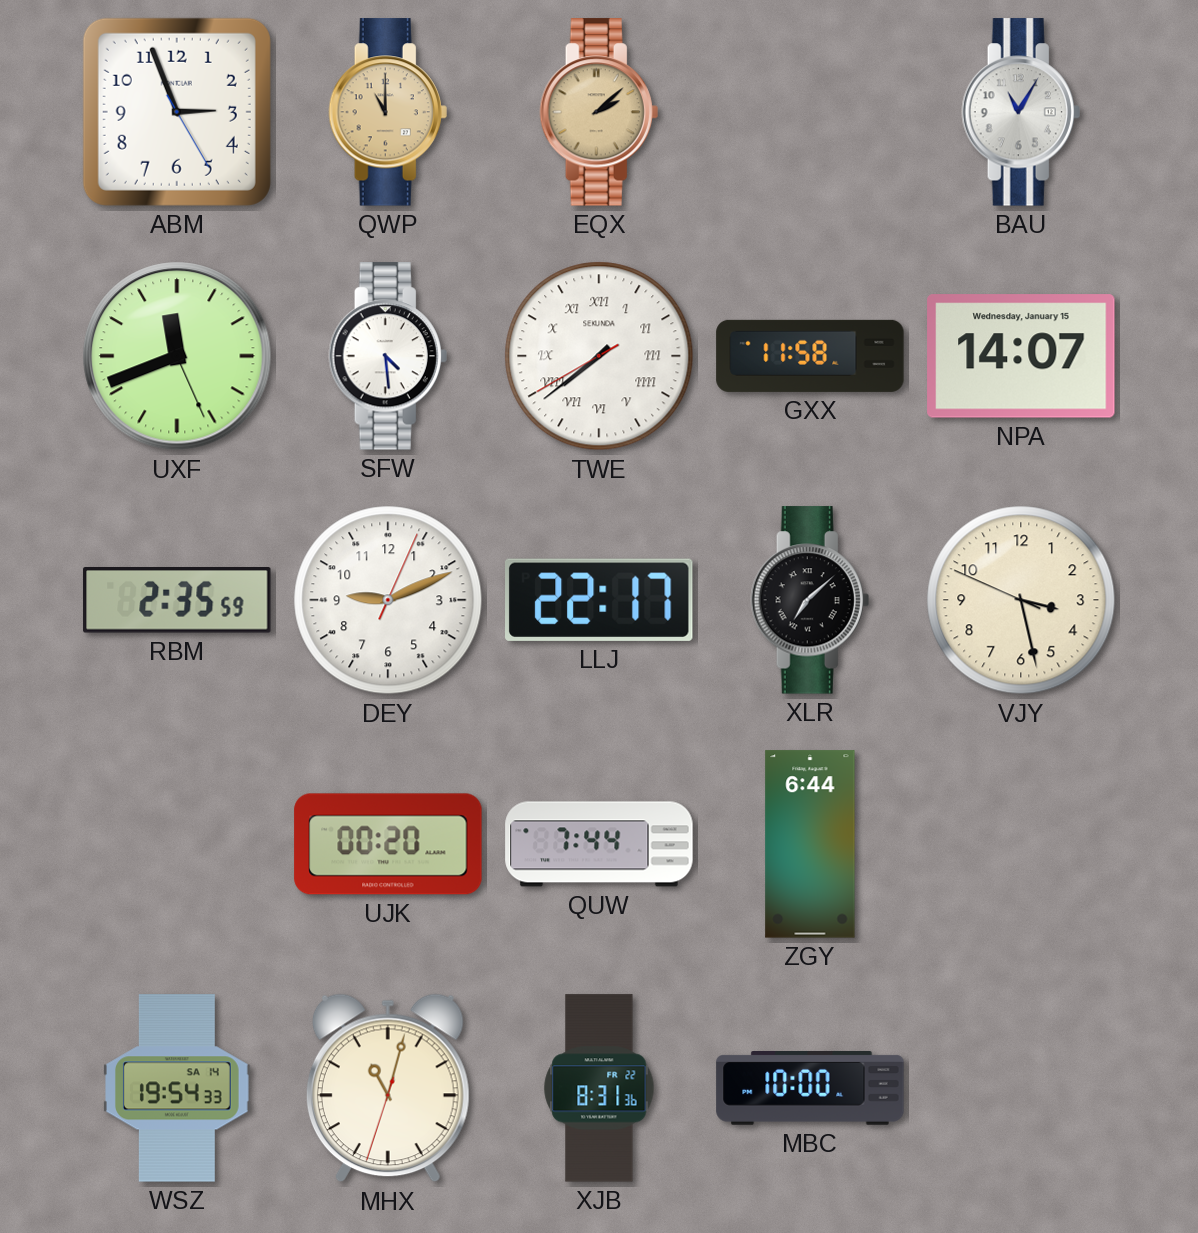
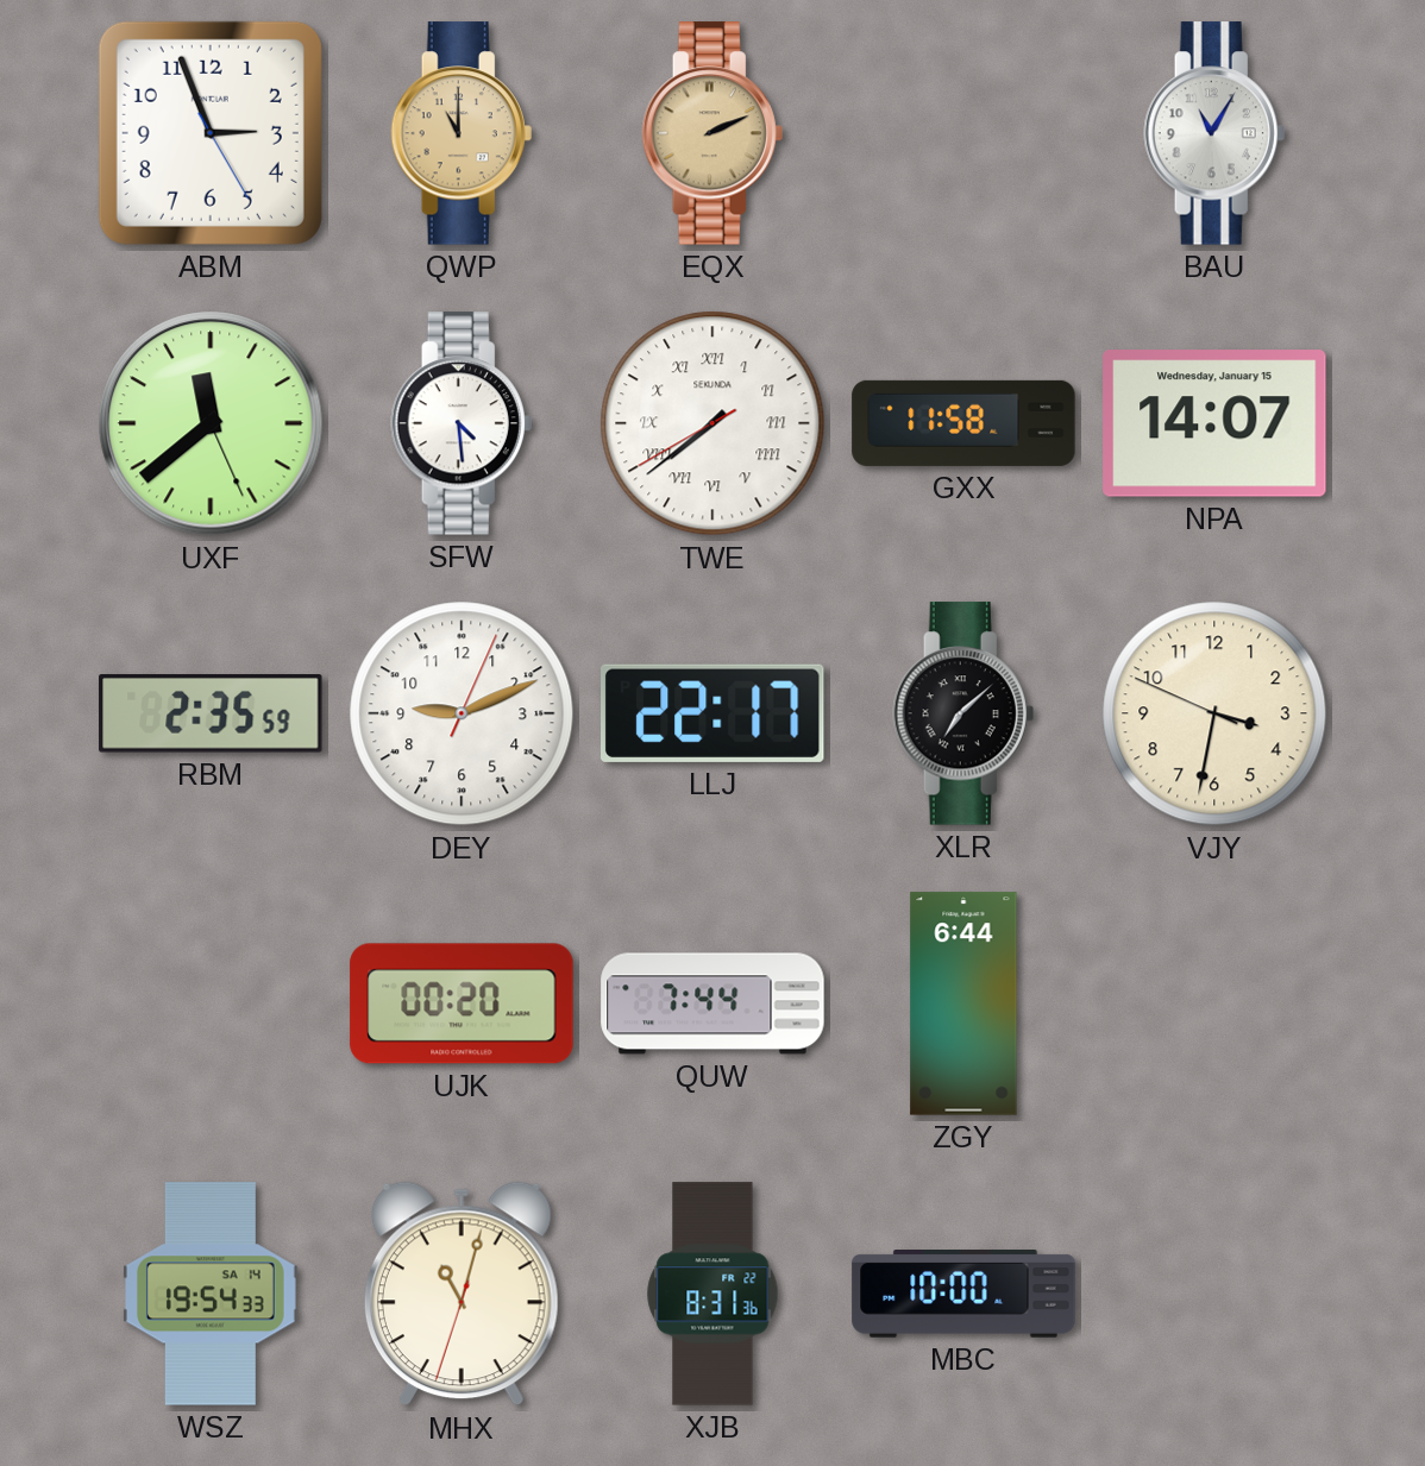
EQX: 2:08 -> 2:11
UXF: 11:41 -> 11:38
VJY: 3:27 -> 3:31
